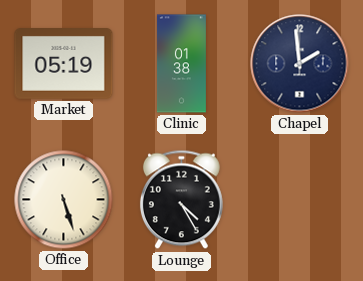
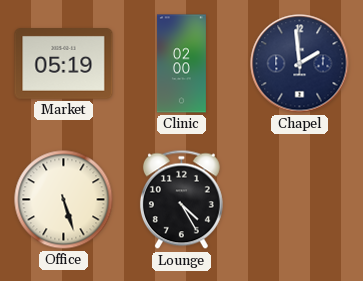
Clinic: 01:38 -> 02:00
